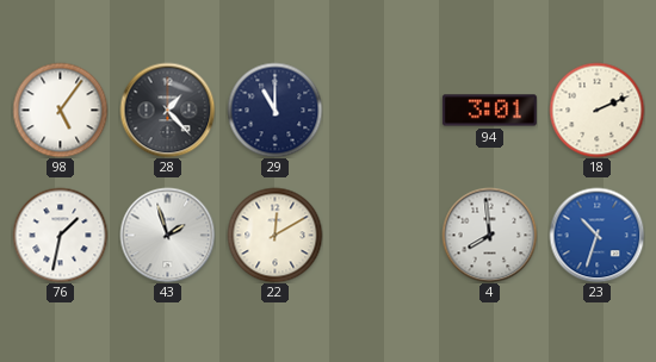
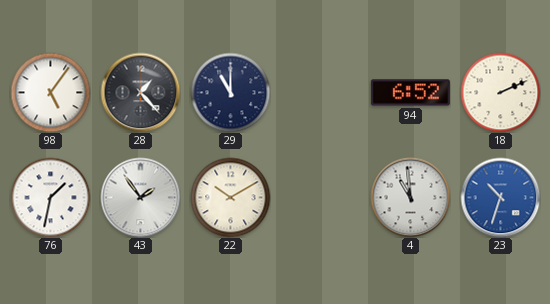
94: 3:01 -> 6:52
43: 1:57 -> 1:54
22: 12:10 -> 10:10
4: 7:59 -> 10:59
